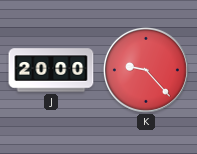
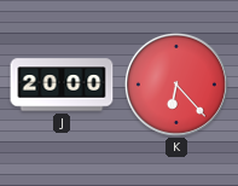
K: 9:23 -> 6:23
